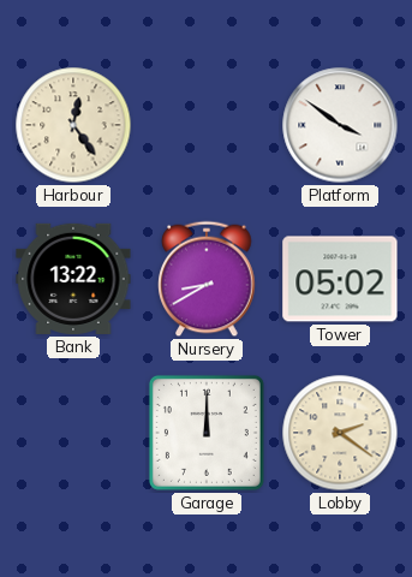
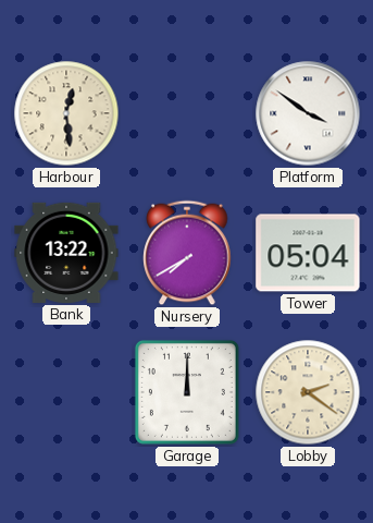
Harbour: 12:24 -> 12:29
Nursery: 8:40 -> 7:40
Tower: 05:02 -> 05:04
